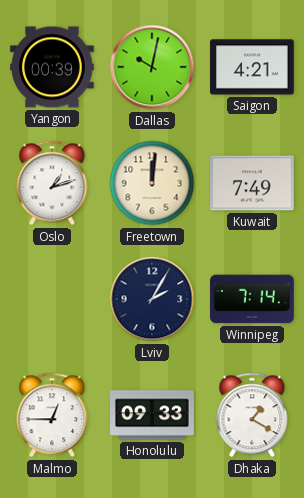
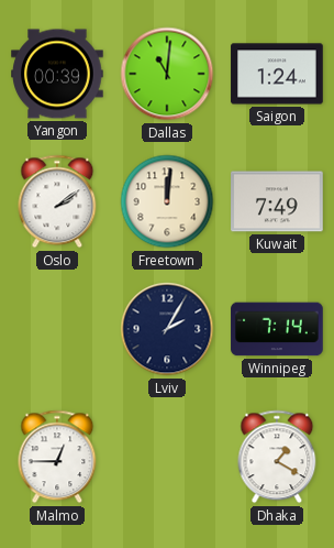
Dallas: 10:02 -> 11:01
Saigon: 4:21 -> 1:24
Oslo: 1:12 -> 2:09
Honolulu: 09:33 -> none
